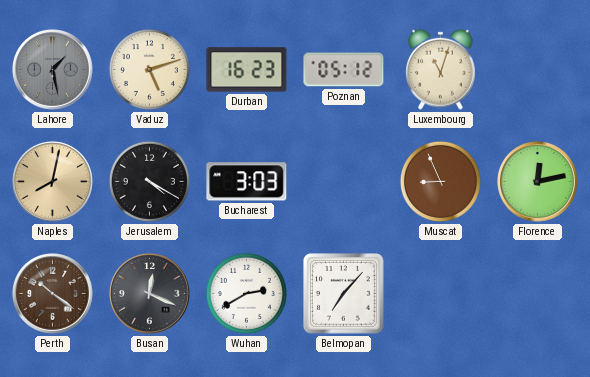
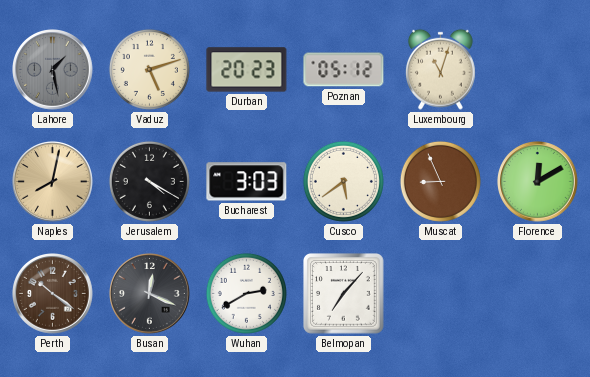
Durban: 16:23 -> 20:23
Cusco: none -> 5:39
Florence: 12:13 -> 12:10
